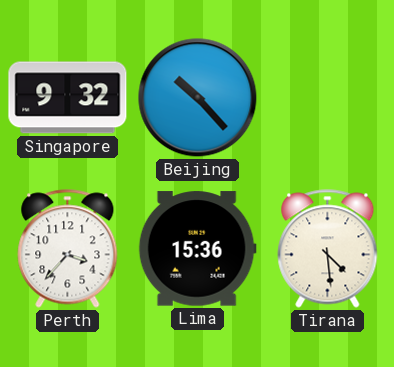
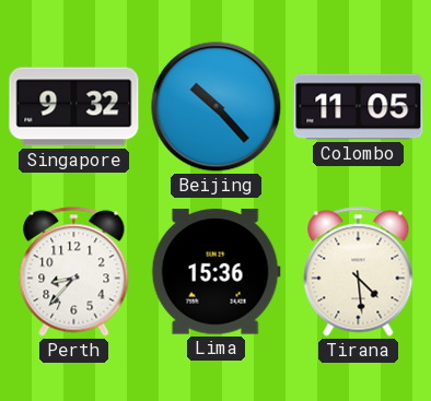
Colombo: none -> 11:05
Perth: 3:37 -> 8:37
